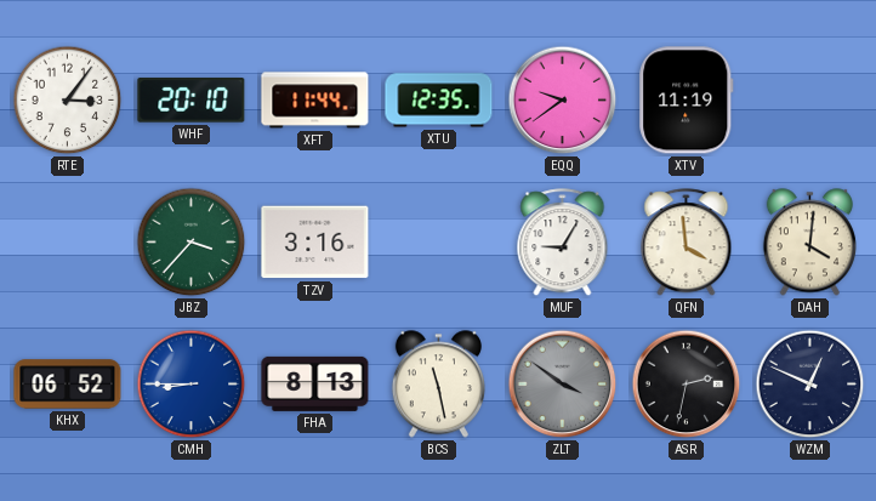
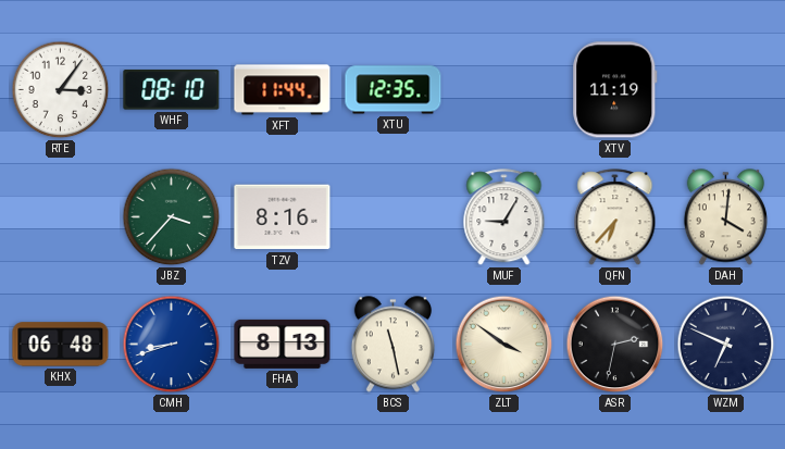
WHF: 20:10 -> 08:10
EQQ: 9:39 -> none
TZV: 3:16 -> 8:16
QFN: 3:59 -> 6:37
KHX: 06:52 -> 06:48
CMH: 8:45 -> 8:42
ZLT dial: grey -> cream
WZM: 12:49 -> 6:49
